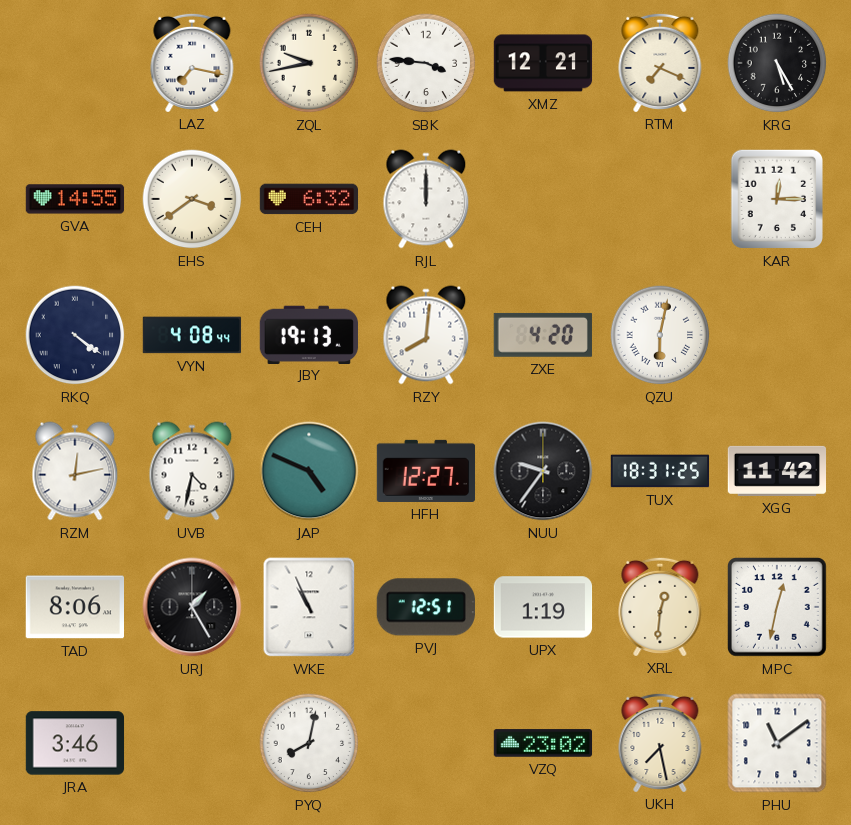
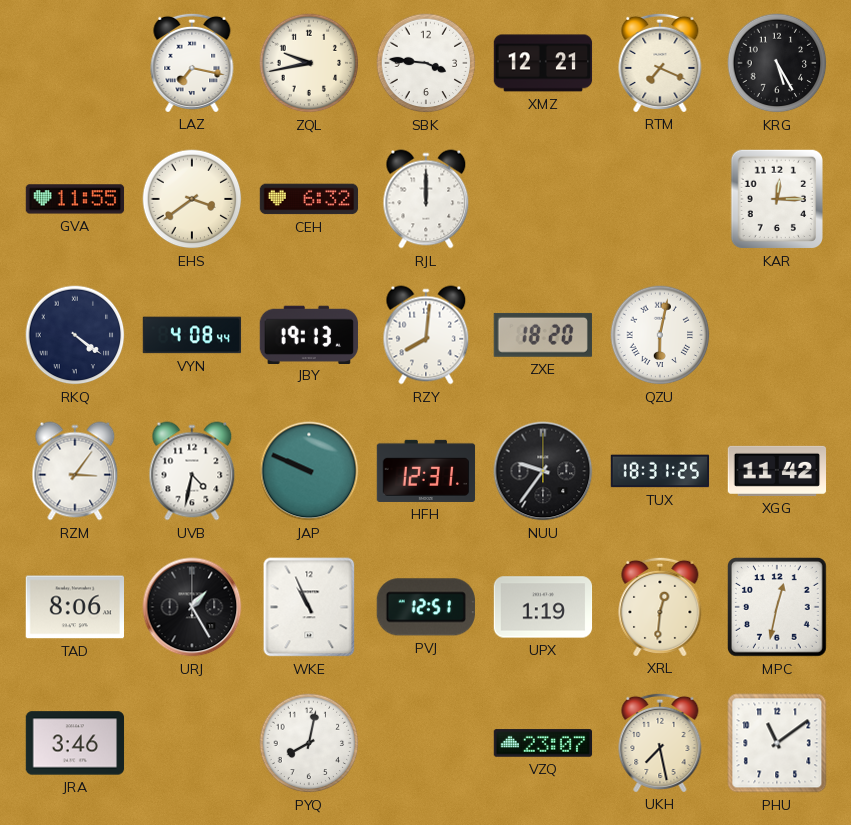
GVA: 14:55 -> 11:55
ZXE: 4:20 -> 18:20
RZM: 12:13 -> 3:06
JAP: 4:49 -> 9:49
HFH: 12:27 -> 12:31
VZQ: 23:02 -> 23:07
